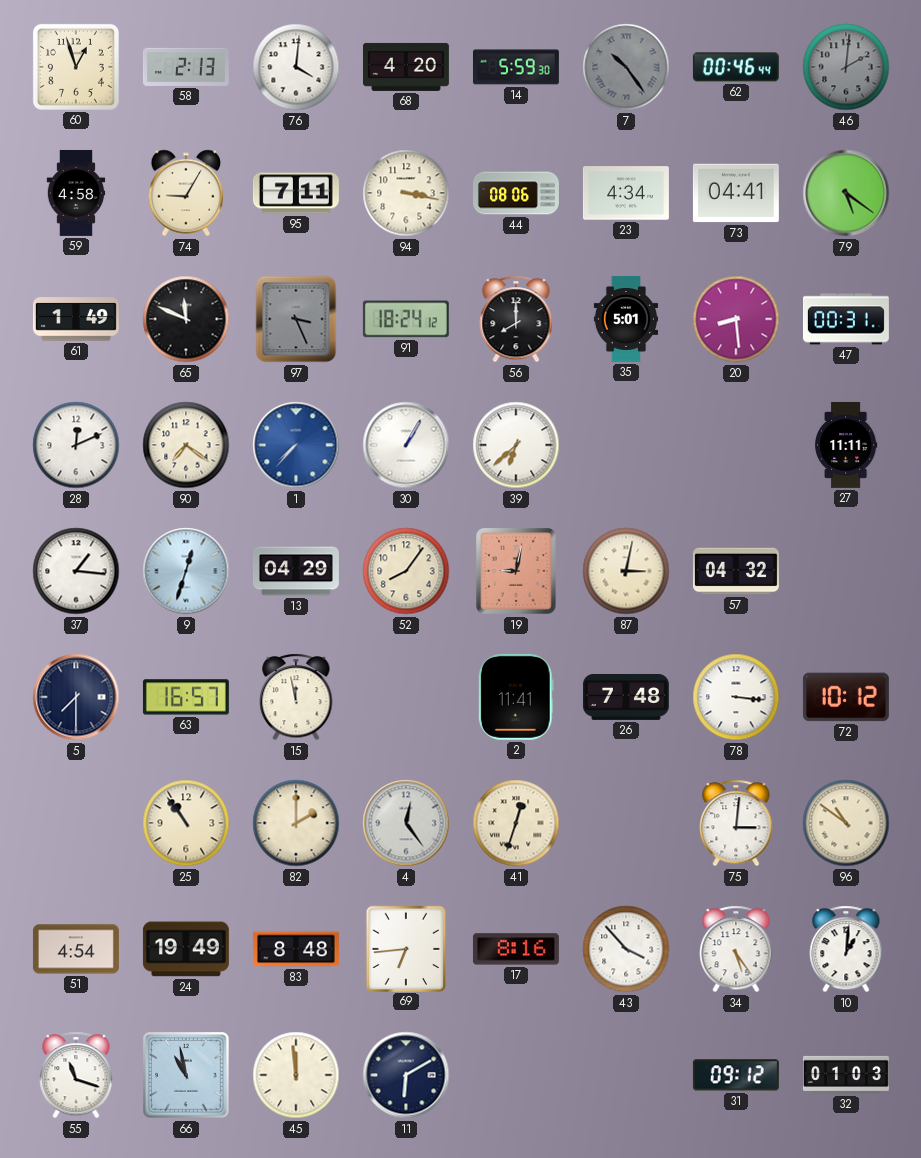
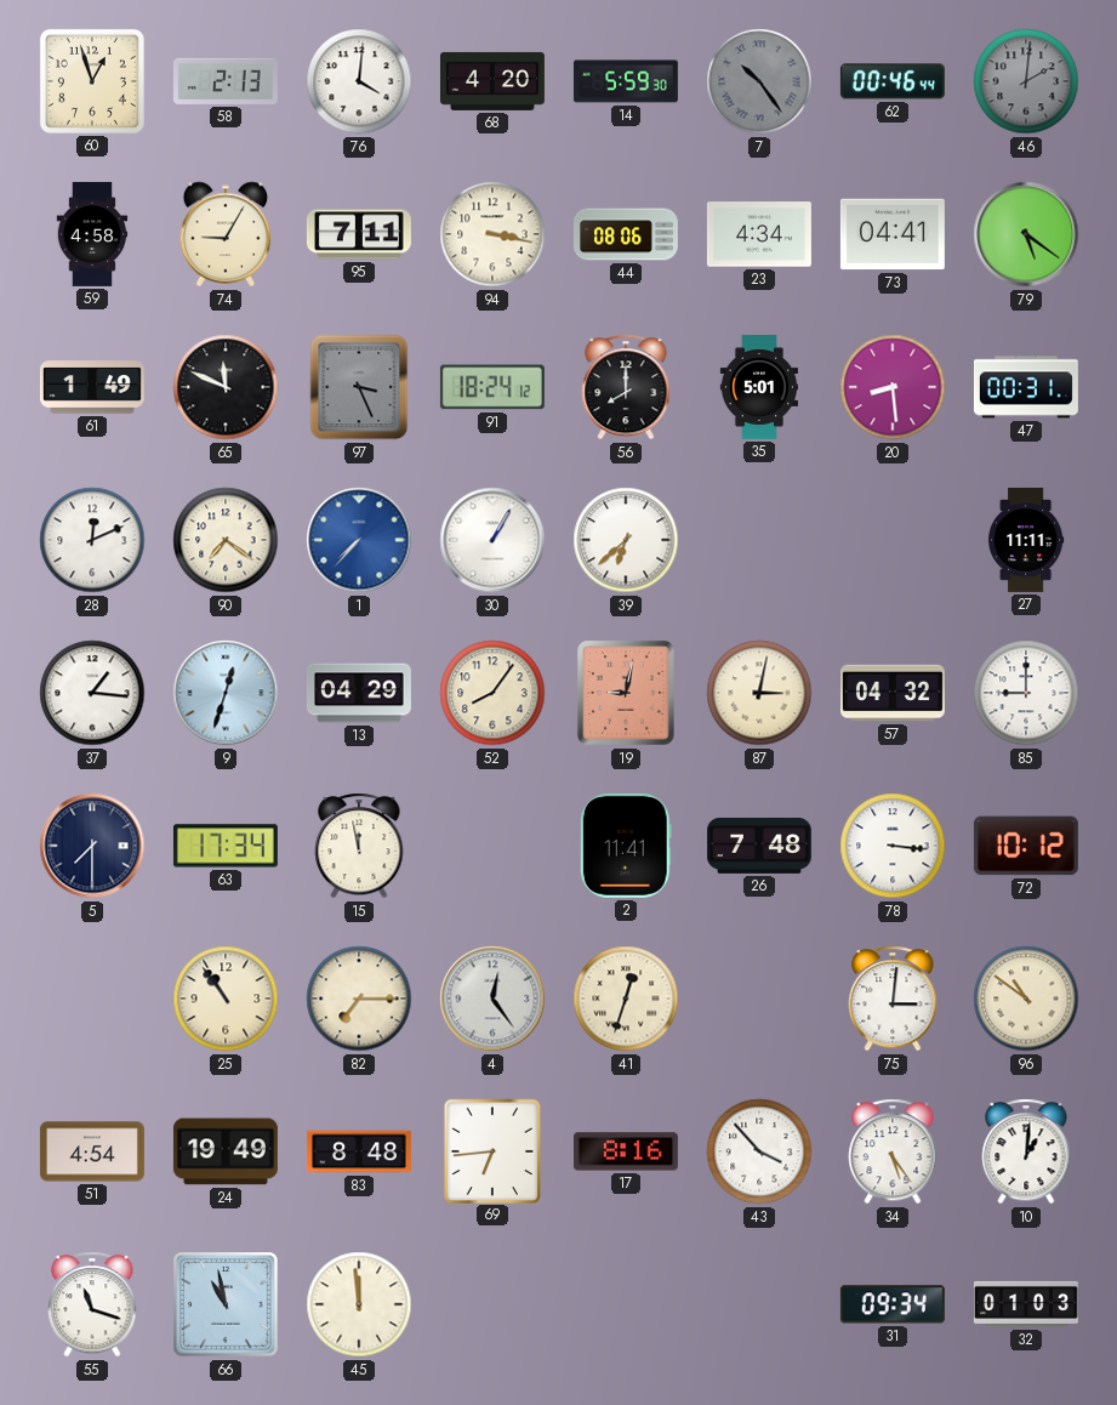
85: none -> 9:00
63: 16:57 -> 17:34
82: 2:00 -> 7:15
11: 6:10 -> none
31: 09:12 -> 09:34
